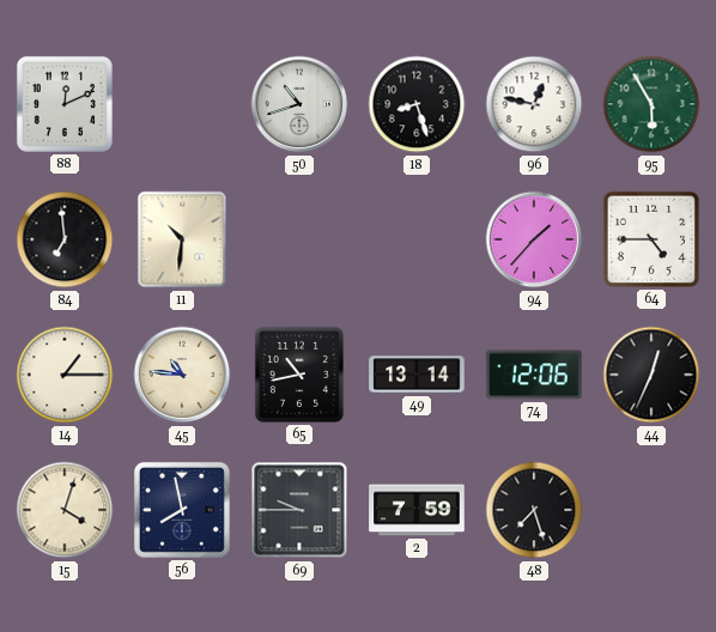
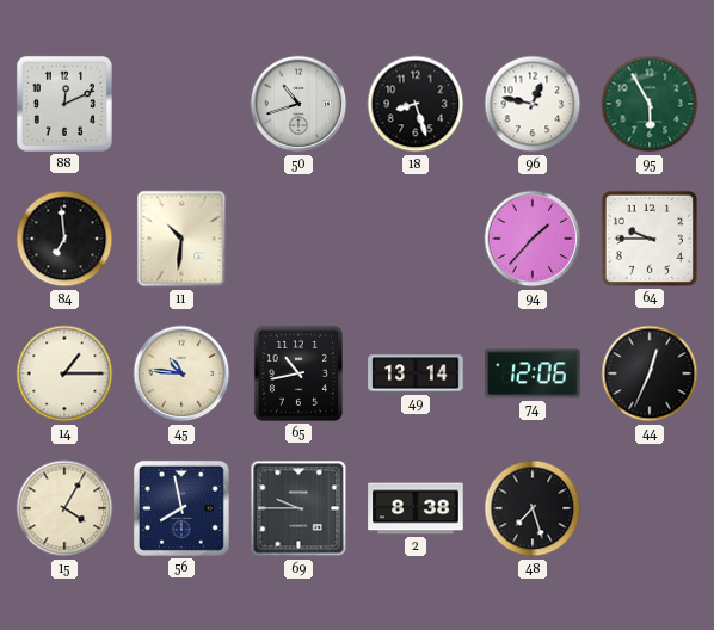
64: 4:45 -> 9:45
15: 4:03 -> 4:05
2: 7:59 -> 8:38
